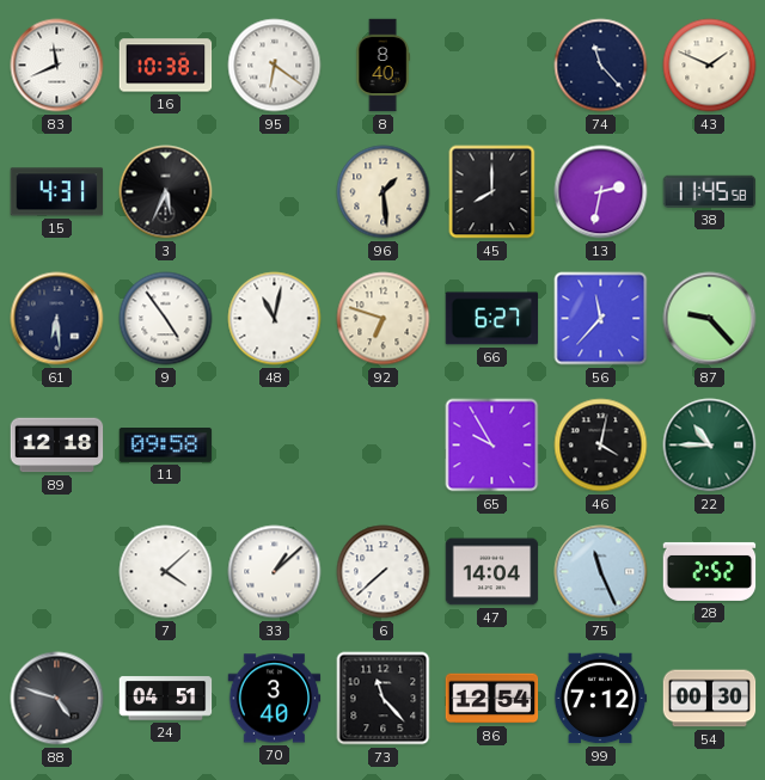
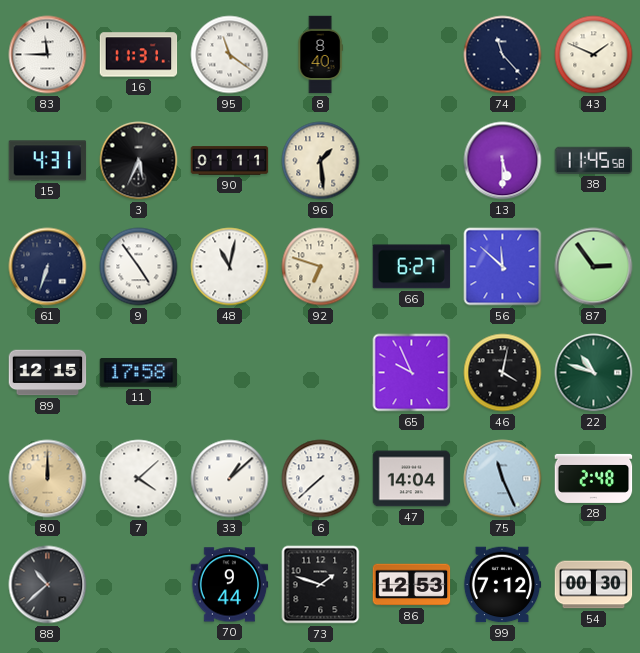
83: 11:41 -> 11:45
16: 10:38 -> 11:31
95: 6:21 -> 11:21
90: none -> 01:11
45: 8:00 -> none
13: 2:32 -> 5:30
61: 6:29 -> 6:33
56: 11:37 -> 11:52
87: 9:23 -> 2:54
89: 12:18 -> 12:15
11: 09:58 -> 17:58
65: 9:55 -> 9:56
22: 10:45 -> 10:48
80: none -> 12:00
28: 2:52 -> 2:48
88: 4:48 -> 10:38
24: 04:51 -> none
70: 3:40 -> 9:44
73: 11:23 -> 1:48
86: 12:54 -> 12:53
